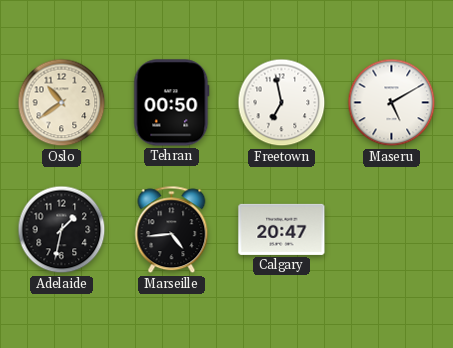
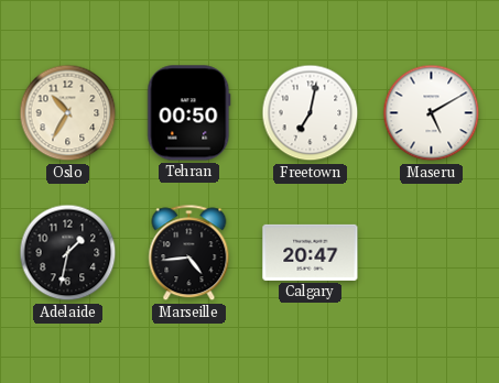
Oslo: 10:39 -> 10:35
Freetown: 6:58 -> 7:02
